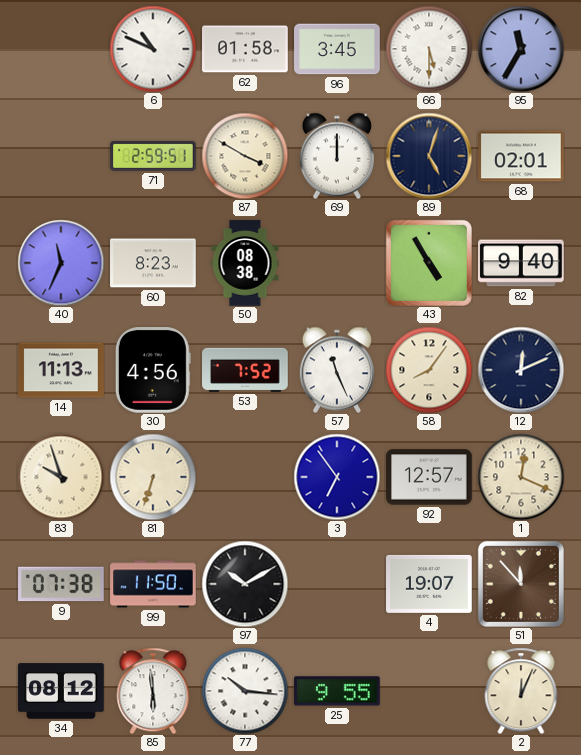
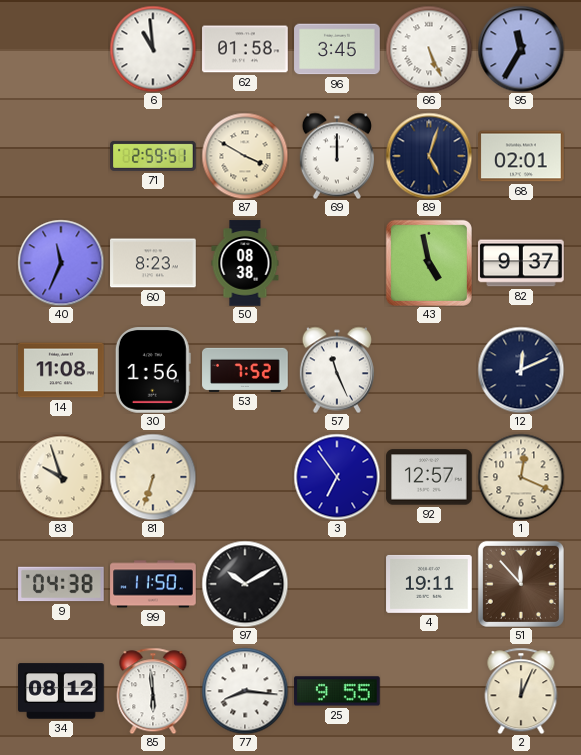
6: 10:49 -> 10:59
66: 5:30 -> 5:26
43: 4:55 -> 4:58
82: 9:40 -> 9:37
14: 11:13 -> 11:08
30: 4:56 -> 1:56
58: 8:06 -> none
9: 07:38 -> 04:38
4: 19:07 -> 19:11
77: 10:16 -> 8:16
